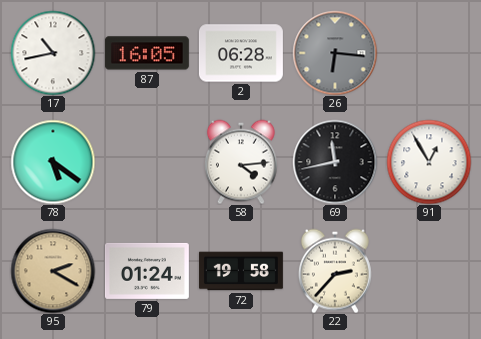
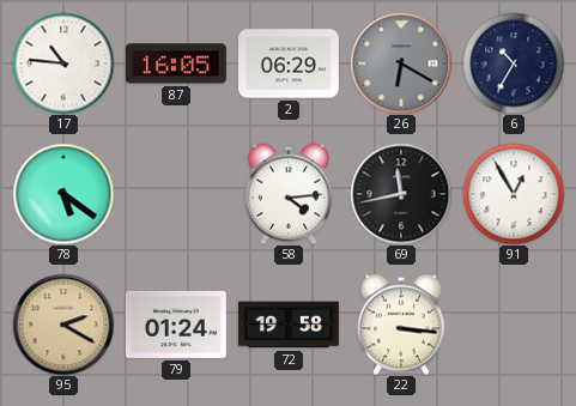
17: 10:43 -> 10:46
2: 06:28 -> 06:29
26: 6:16 -> 6:20
6: none -> 10:35
22: 2:37 -> 3:16
